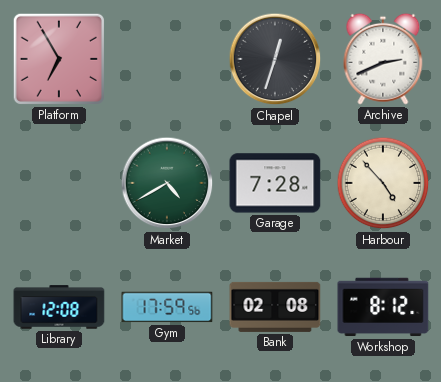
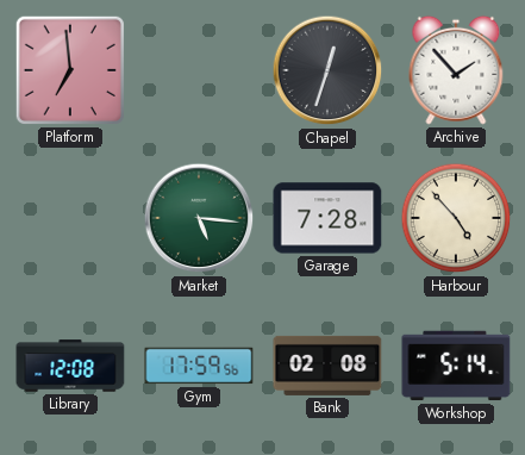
Platform: 6:55 -> 6:59
Archive: 2:41 -> 1:53
Market: 4:40 -> 5:16
Workshop: 8:12 -> 5:14
